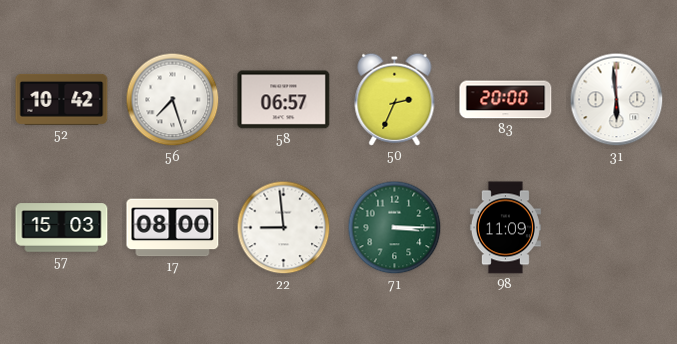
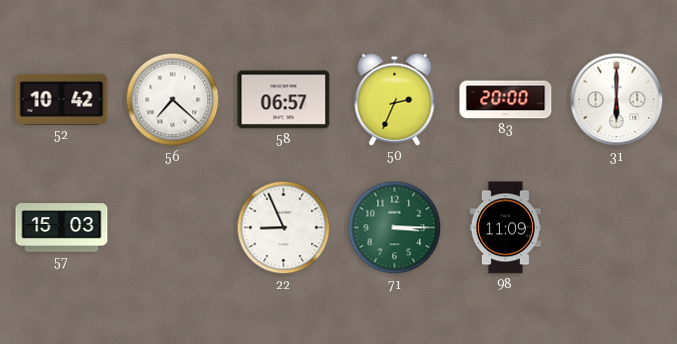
56: 7:27 -> 7:22
31: 5:59 -> 6:00
17: 08:00 -> none
22: 8:59 -> 8:56
